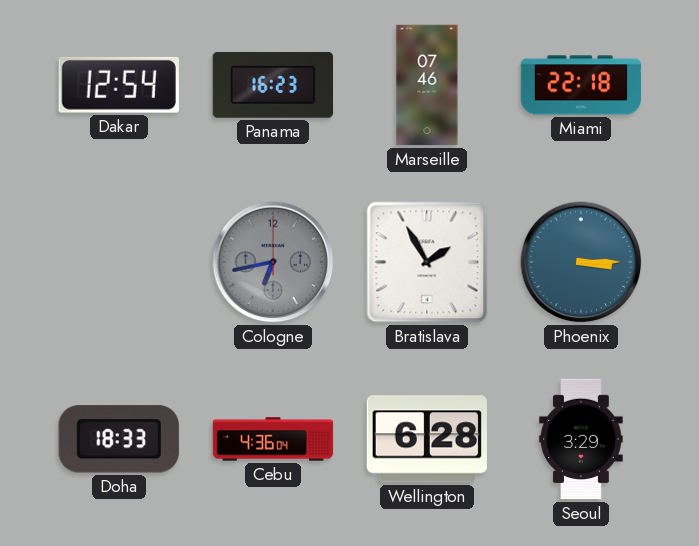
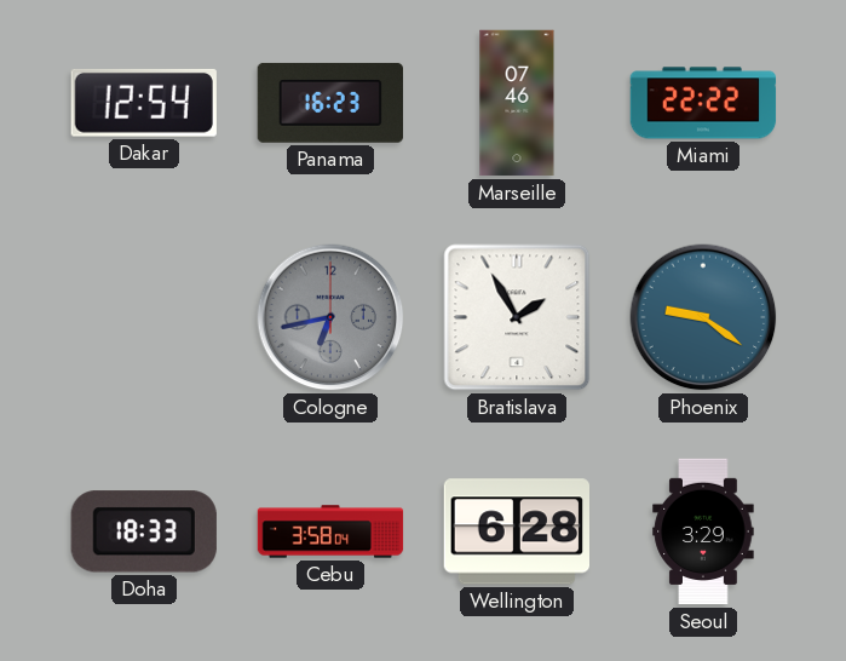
Miami: 22:18 -> 22:22
Phoenix: 3:15 -> 9:21
Cebu: 4:36 -> 3:58
